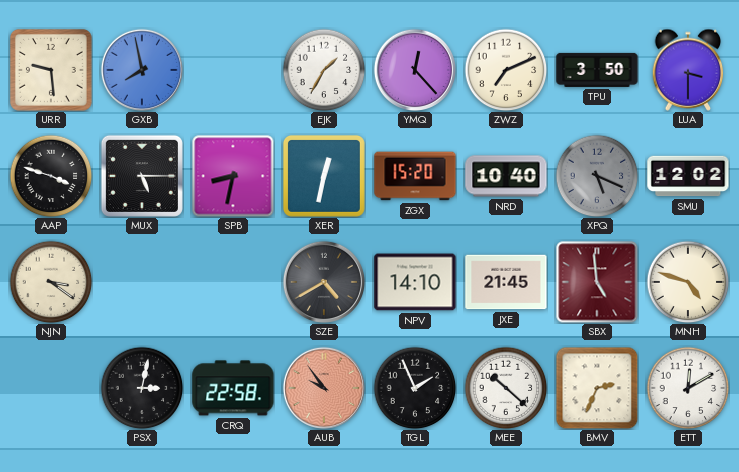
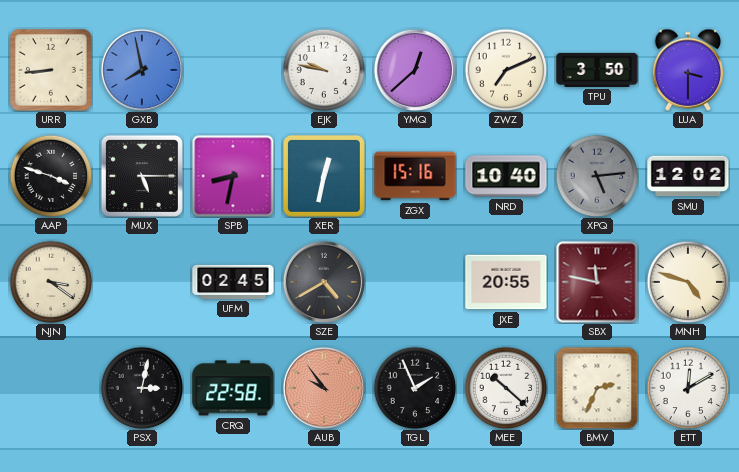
URR: 9:29 -> 8:44
EJK: 1:35 -> 9:47
YMQ: 12:23 -> 12:38
ZGX: 15:20 -> 15:16
XPQ: 5:19 -> 5:14
UFM: none -> 02:45
NPV: 14:10 -> none
JXE: 21:45 -> 20:55
SBX: 4:59 -> 11:47
